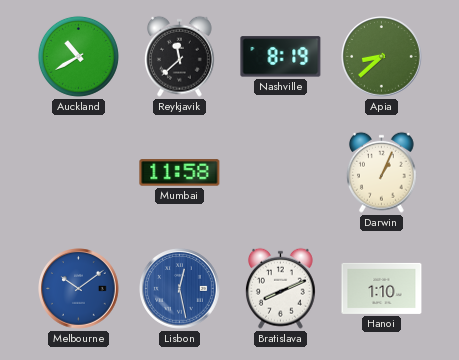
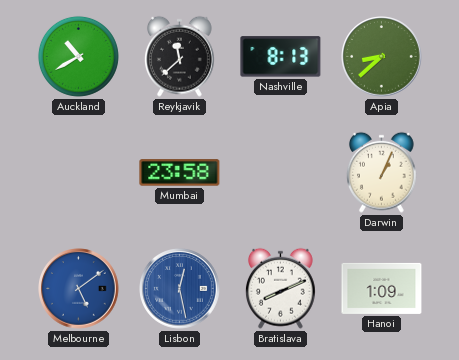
Nashville: 8:19 -> 8:13
Mumbai: 11:58 -> 23:58
Melbourne: 10:09 -> 5:09
Hanoi: 1:10 -> 1:09
